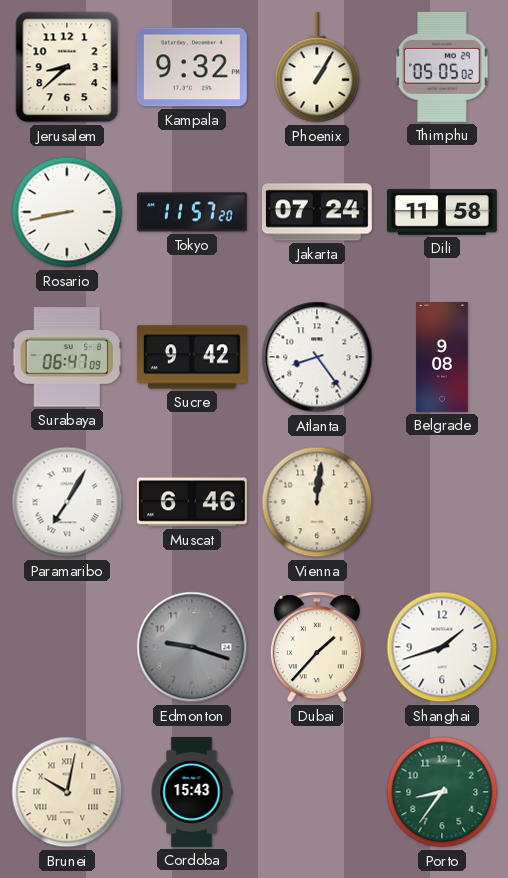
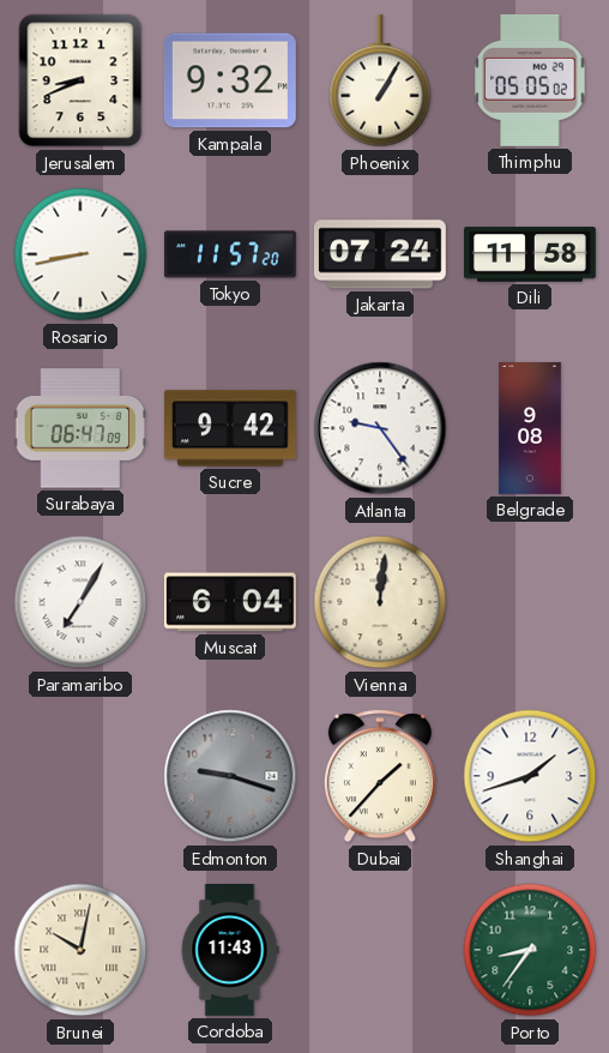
Jerusalem: 8:38 -> 8:41
Atlanta: 8:24 -> 9:24
Muscat: 6:46 -> 6:04
Cordoba: 15:43 -> 11:43
